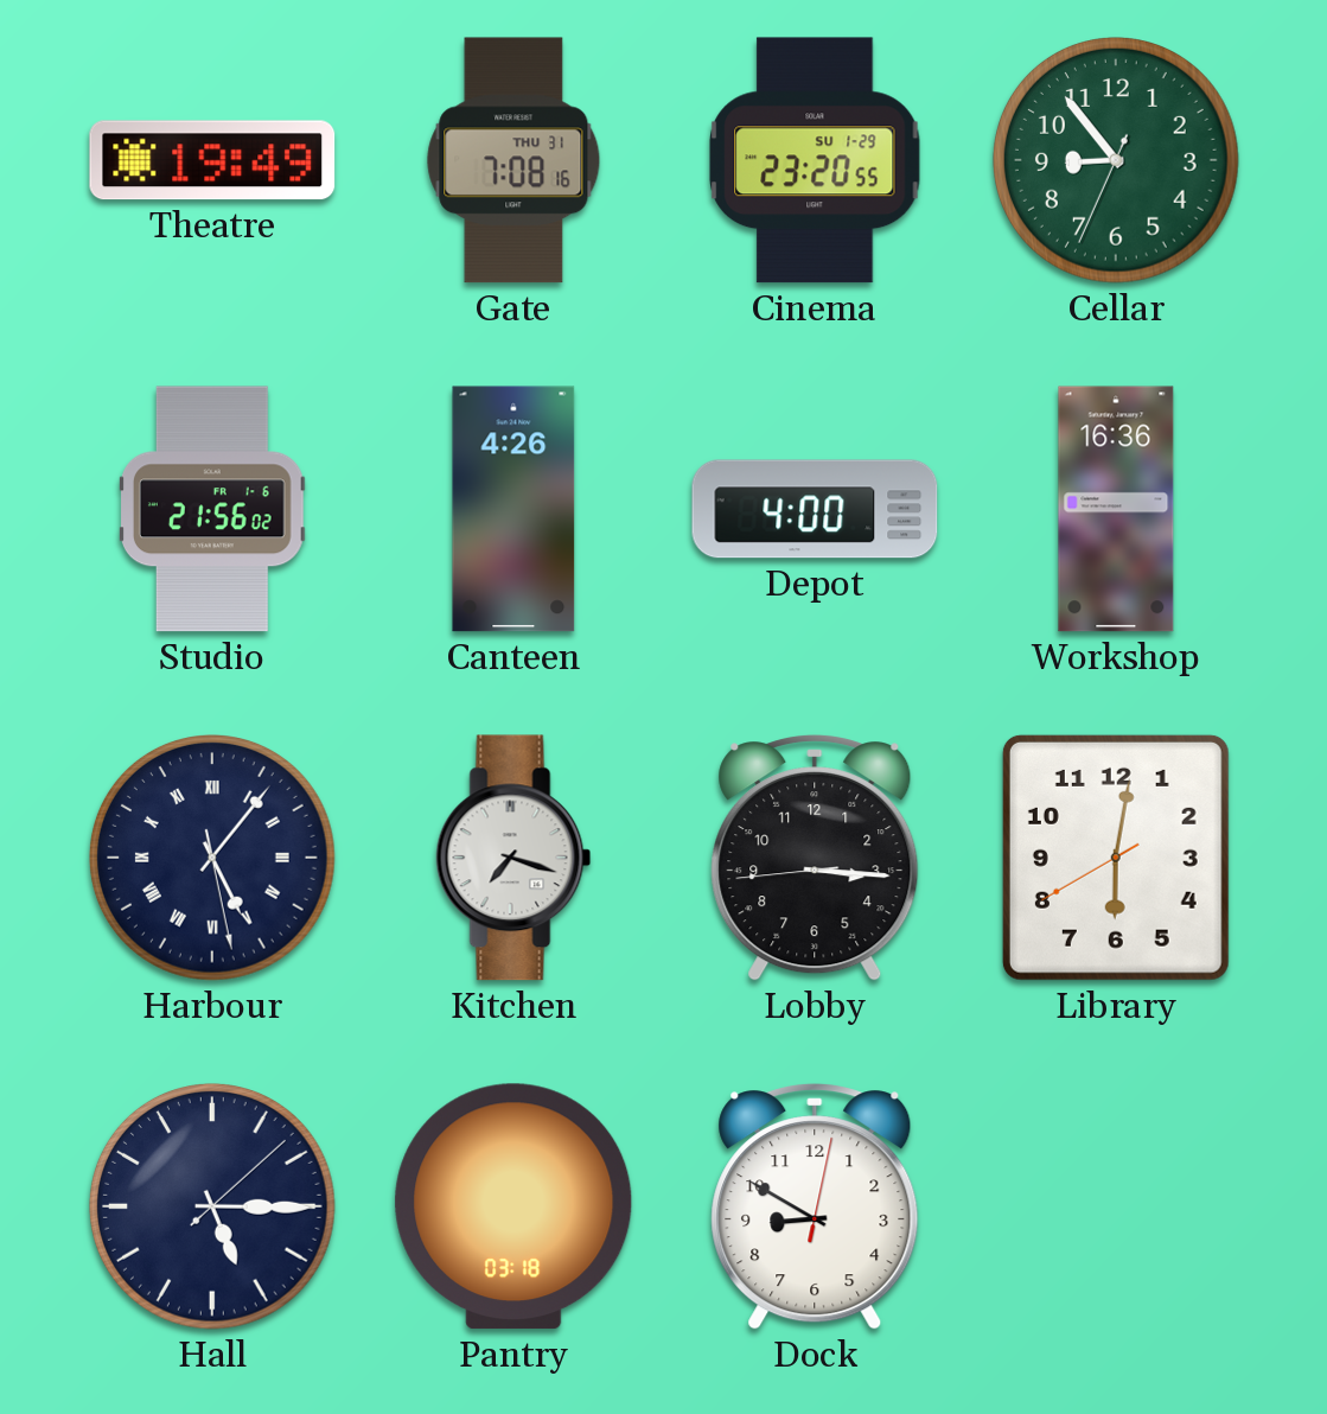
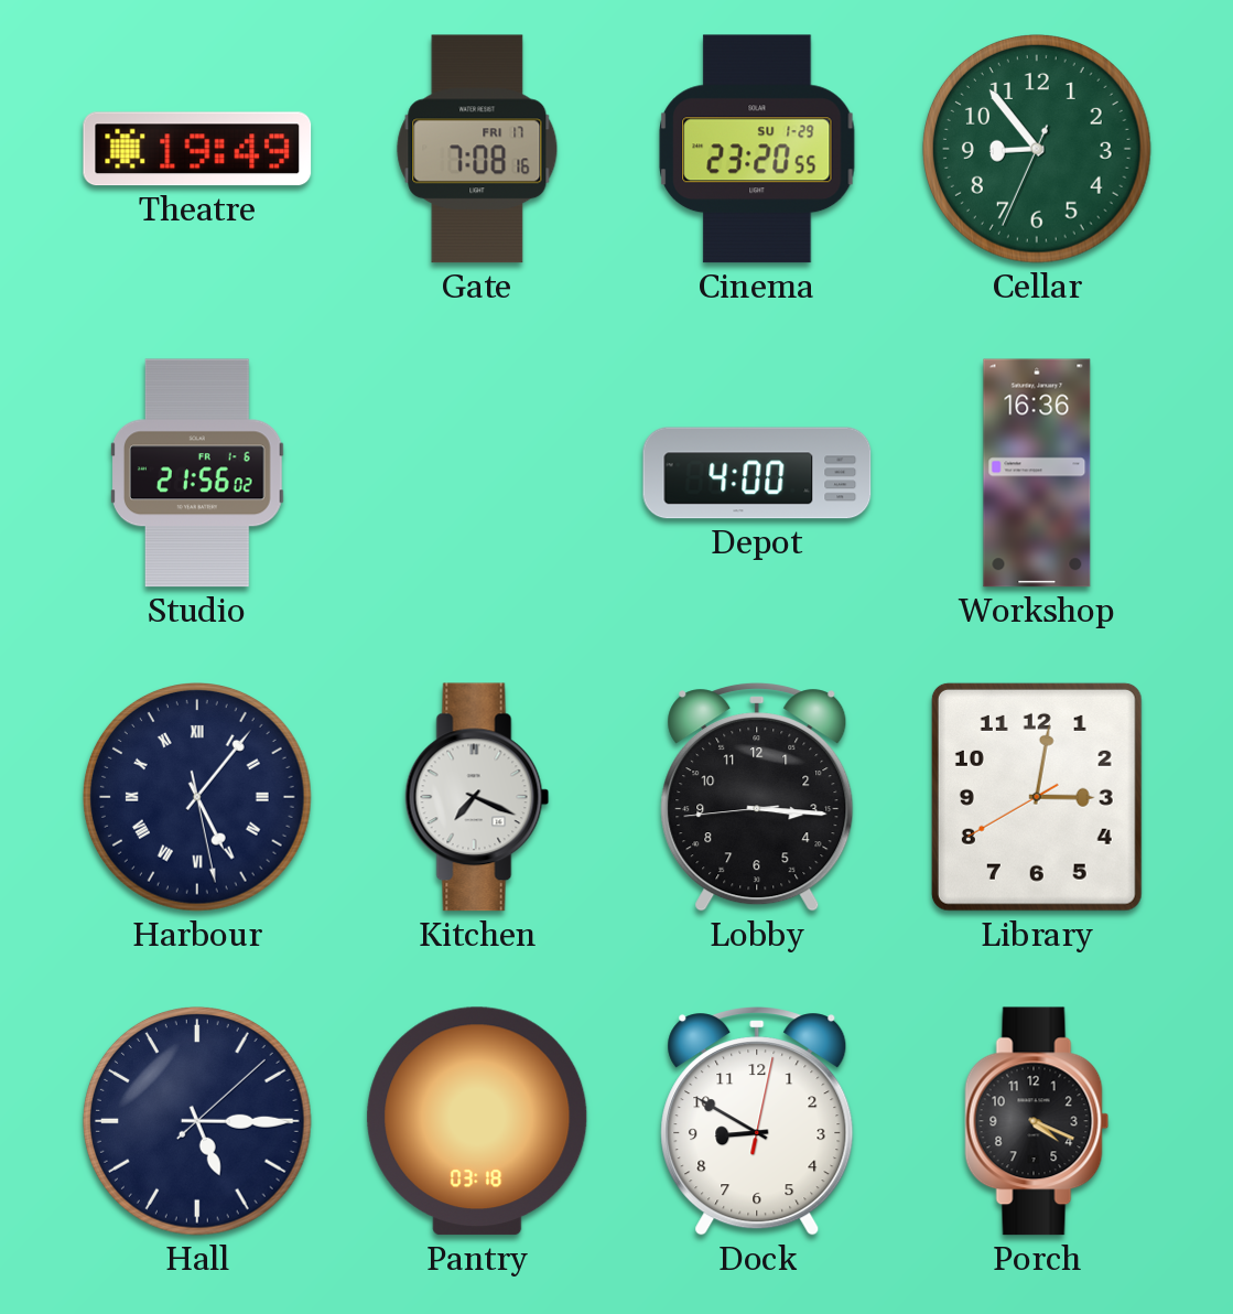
Gate date: THU 31 -> FRI 17
Canteen: 4:26 -> none
Kitchen: 7:18 -> 7:19
Library: 6:01 -> 3:01
Porch: none -> 4:19
